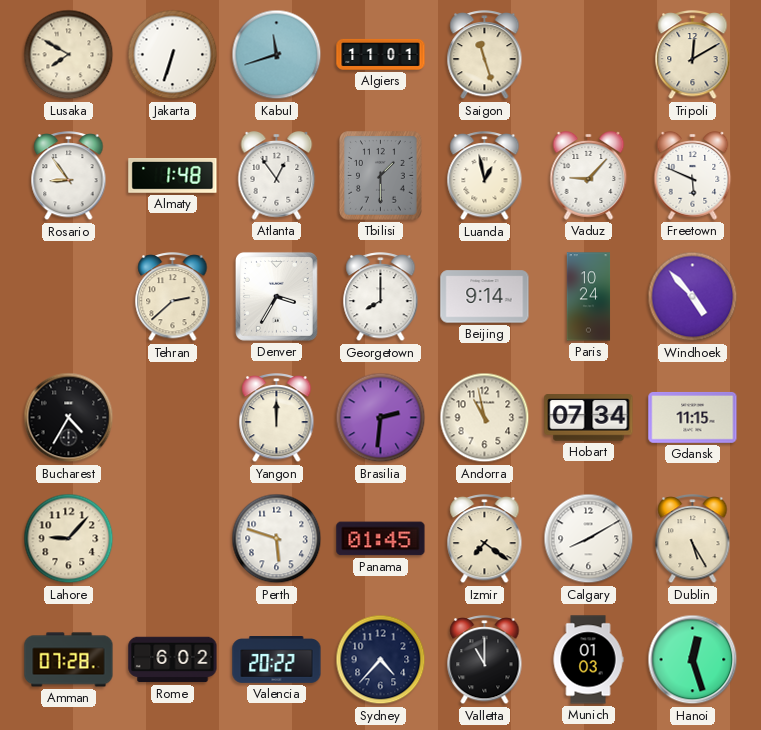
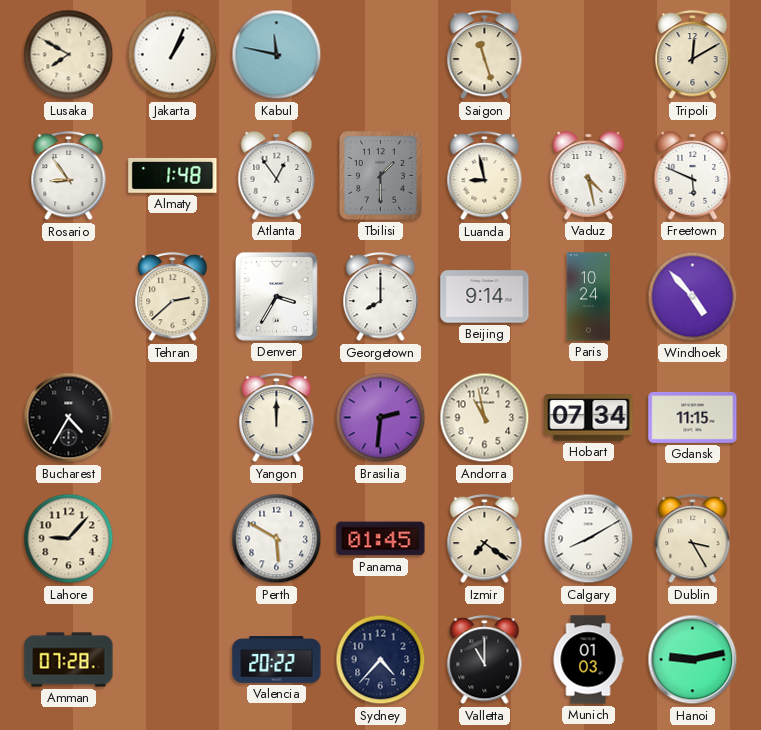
Jakarta: 6:33 -> 1:04
Kabul: 11:42 -> 11:47
Algiers: 11:01 -> none
Luanda: 12:58 -> 8:58
Vaduz: 9:07 -> 4:28
Perth: 5:48 -> 5:50
Dublin: 5:25 -> 3:25
Rome: 6:02 -> none
Hanoi: 12:27 -> 9:13
